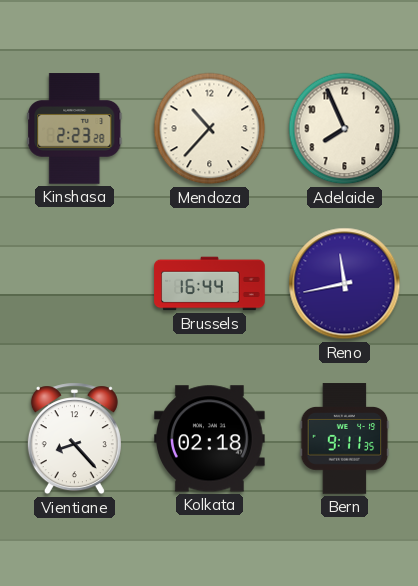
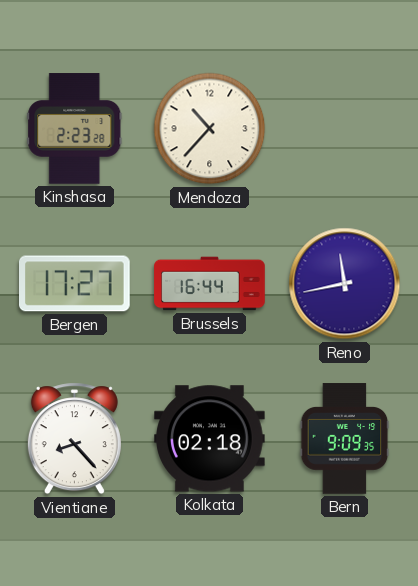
Adelaide: 7:56 -> none
Bergen: none -> 17:27
Bern: 9:11 -> 9:09
